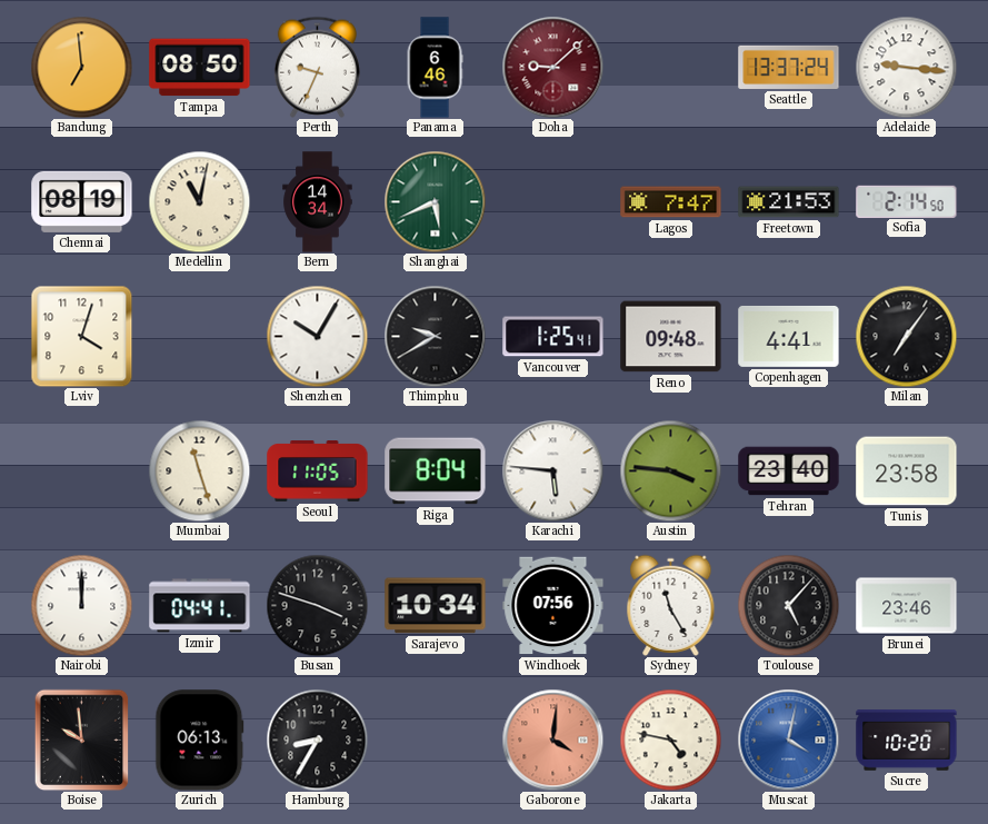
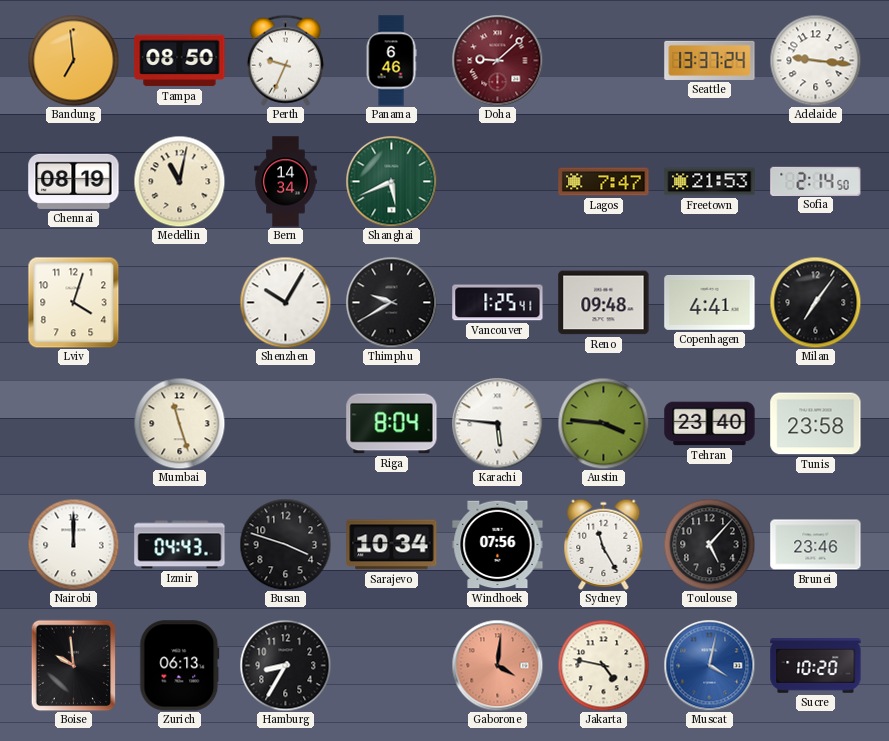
Seoul: 11:05 -> none
Izmir: 04:41 -> 04:43
